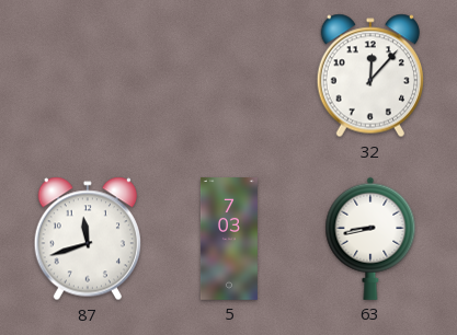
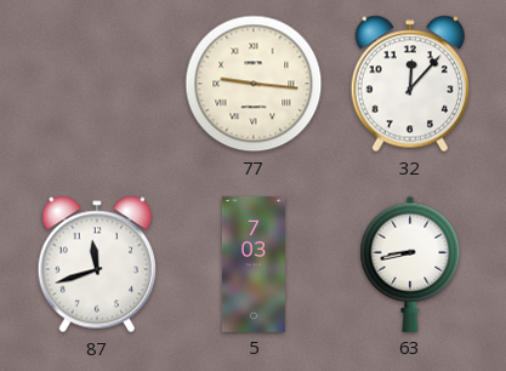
77: none -> 9:16
